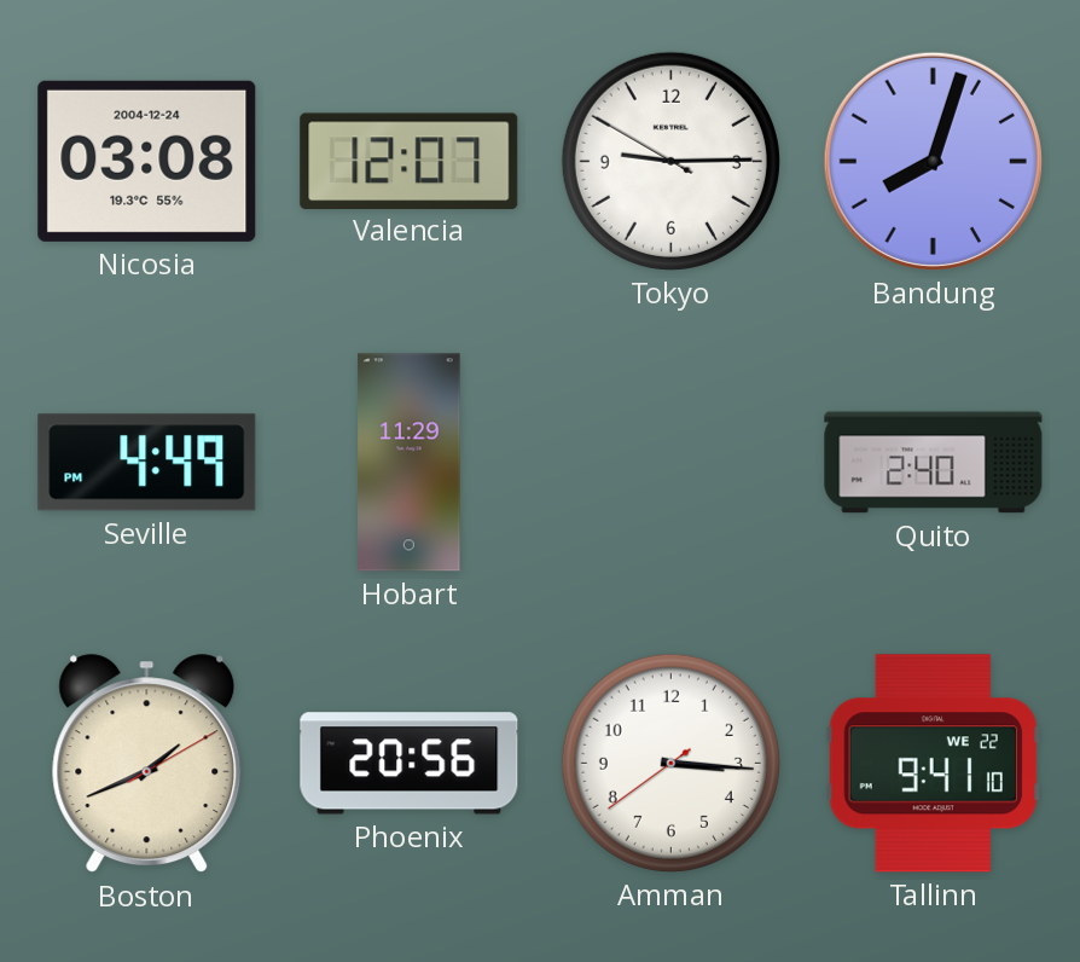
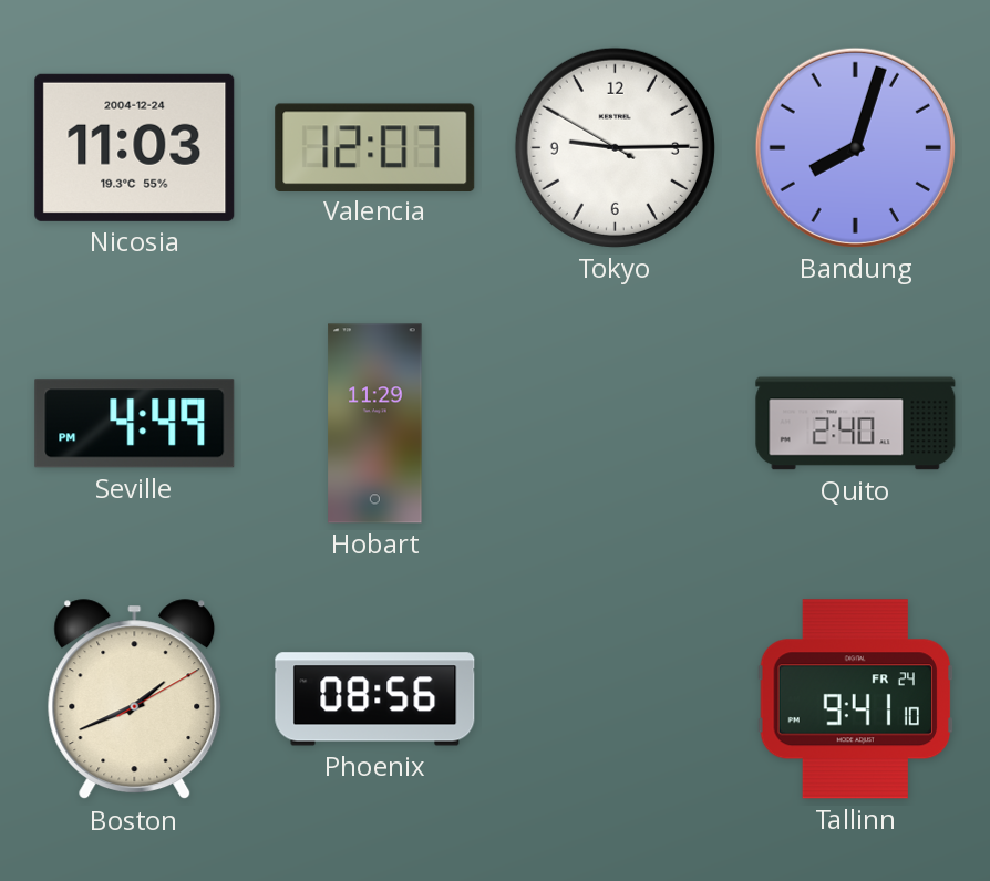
Nicosia: 03:08 -> 11:03
Phoenix: 20:56 -> 08:56
Amman: 3:15 -> none
Tallinn date: WE 22 -> FR 24
